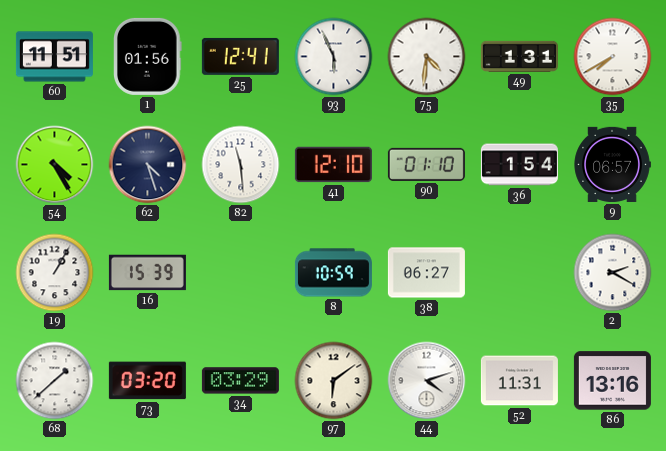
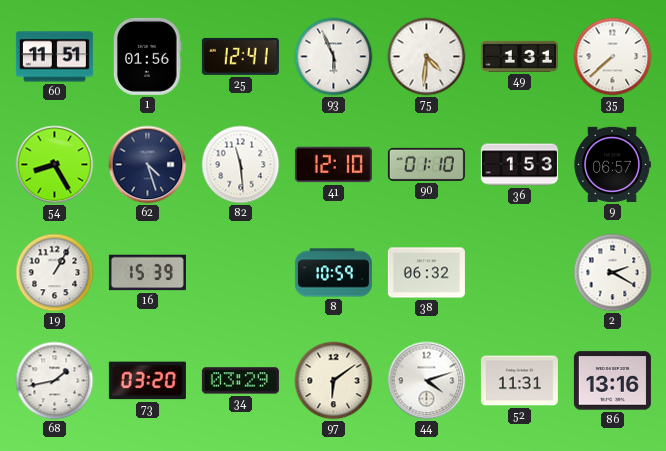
35: 7:40 -> 7:38
54: 4:25 -> 8:25
36: 1:54 -> 1:53
38: 06:27 -> 06:32
68: 1:38 -> 1:43
